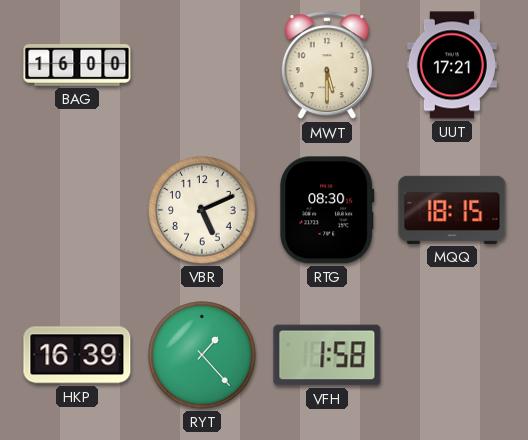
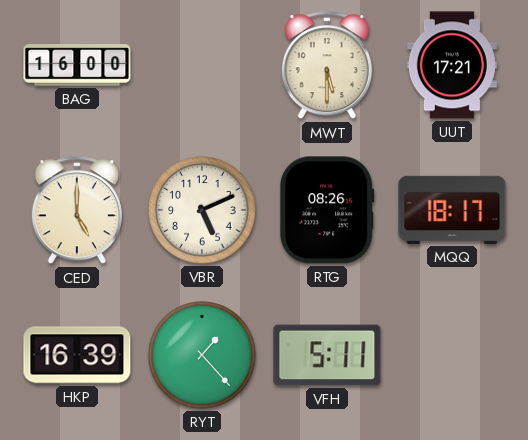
CED: none -> 5:00
RTG: 08:30 -> 08:26
MQQ: 18:15 -> 18:17
VFH: 1:58 -> 5:11
